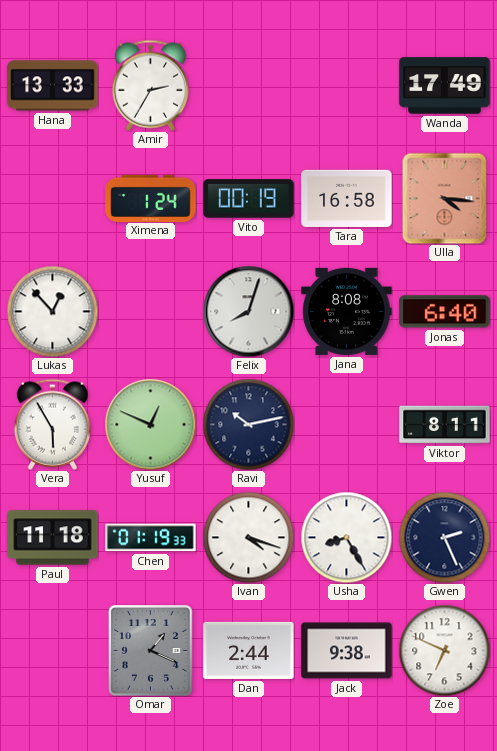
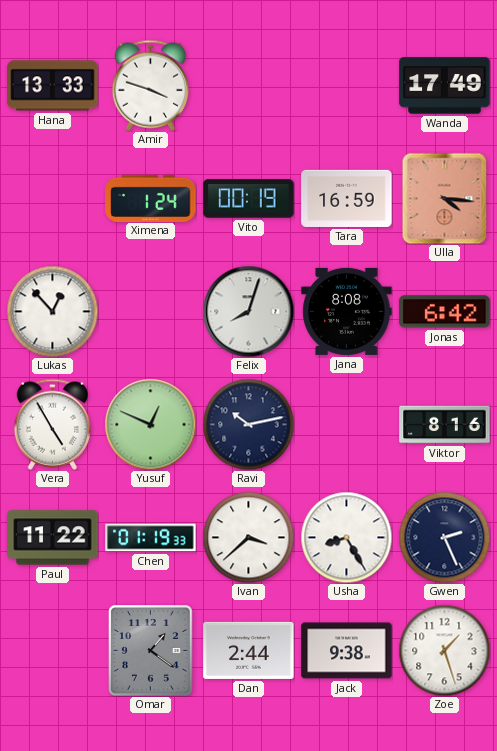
Amir: 2:35 -> 3:48
Tara: 16:58 -> 16:59
Jonas: 6:40 -> 6:42
Vera: 5:55 -> 4:55
Viktor: 8:11 -> 8:16
Paul: 11:18 -> 11:22
Ivan: 4:18 -> 3:38
Omar: 1:19 -> 1:21
Zoe: 6:49 -> 1:27
